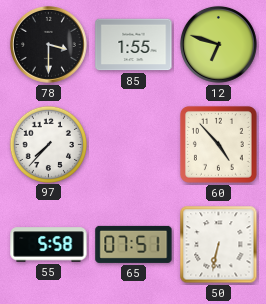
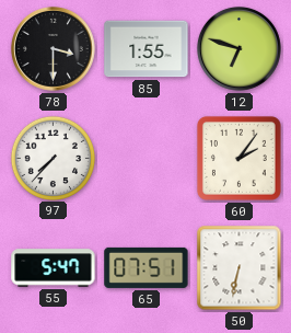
60: 4:53 -> 2:06
55: 5:58 -> 5:47
